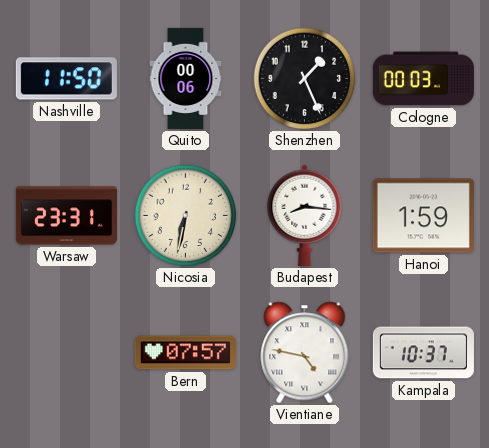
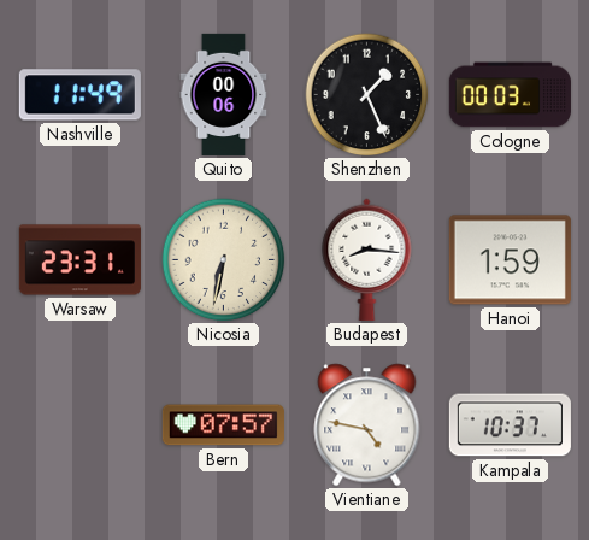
Nashville: 11:50 -> 11:49
